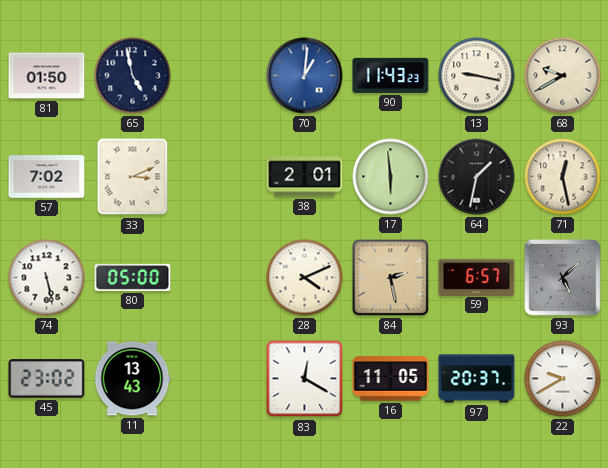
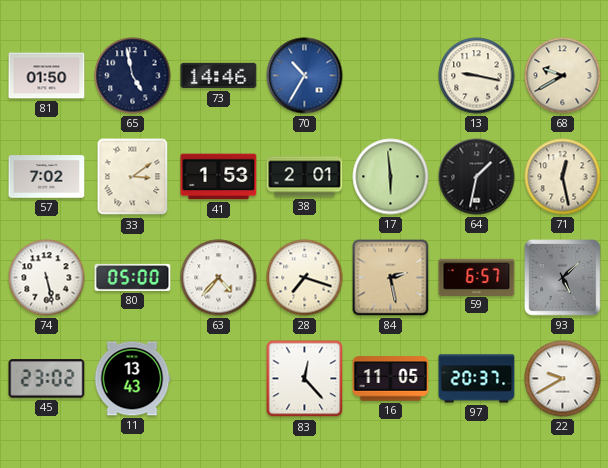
73: none -> 14:46
70: 1:01 -> 10:35
90: 11:43 -> none
33: 3:11 -> 3:09
41: none -> 1:53
63: none -> 4:37
28: 4:11 -> 7:18
83: 12:20 -> 12:23
